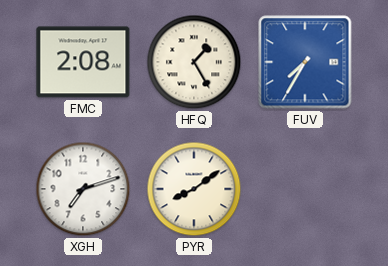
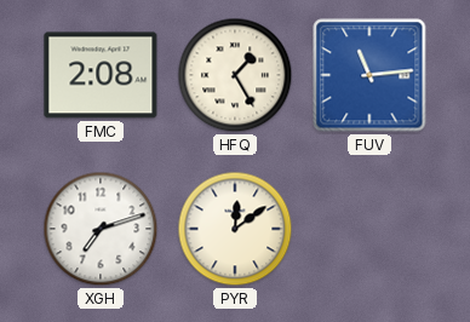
FUV: 7:35 -> 11:14
PYR: 8:09 -> 12:09
